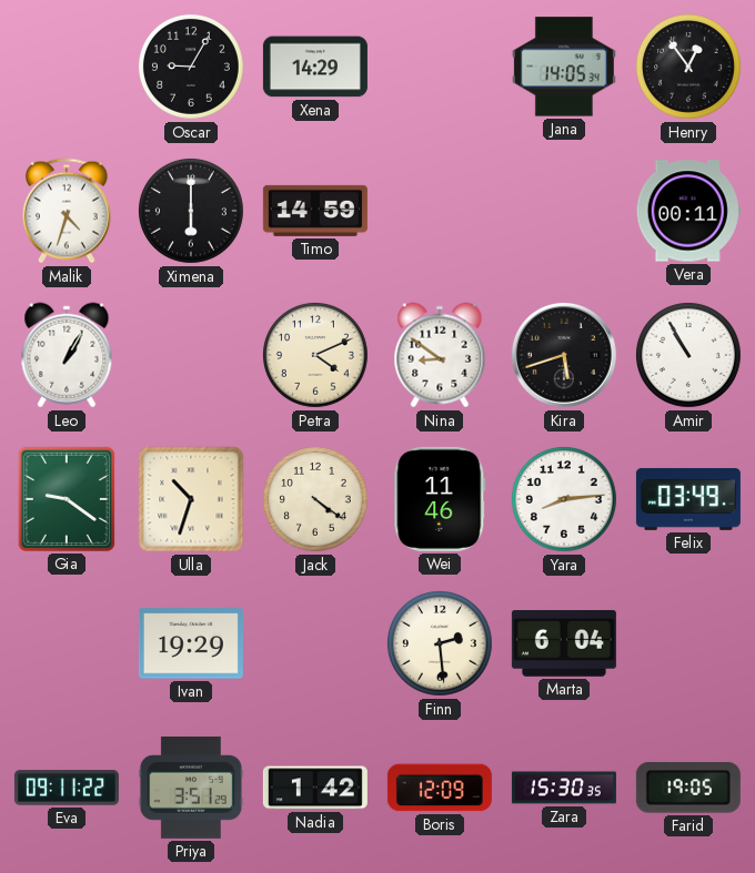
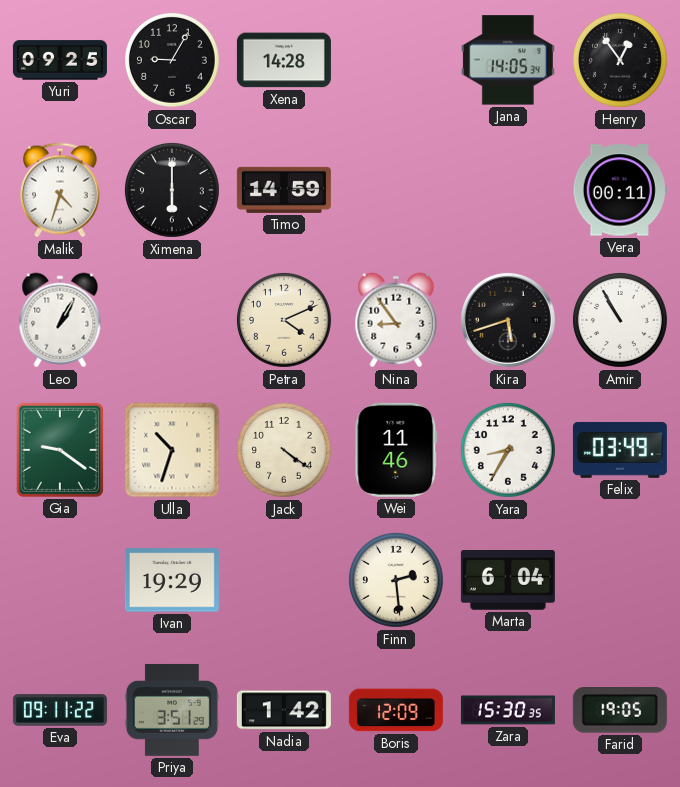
Yuri: none -> 09:25
Xena: 14:29 -> 14:28
Nina: 8:51 -> 8:54
Yara: 8:14 -> 8:35
